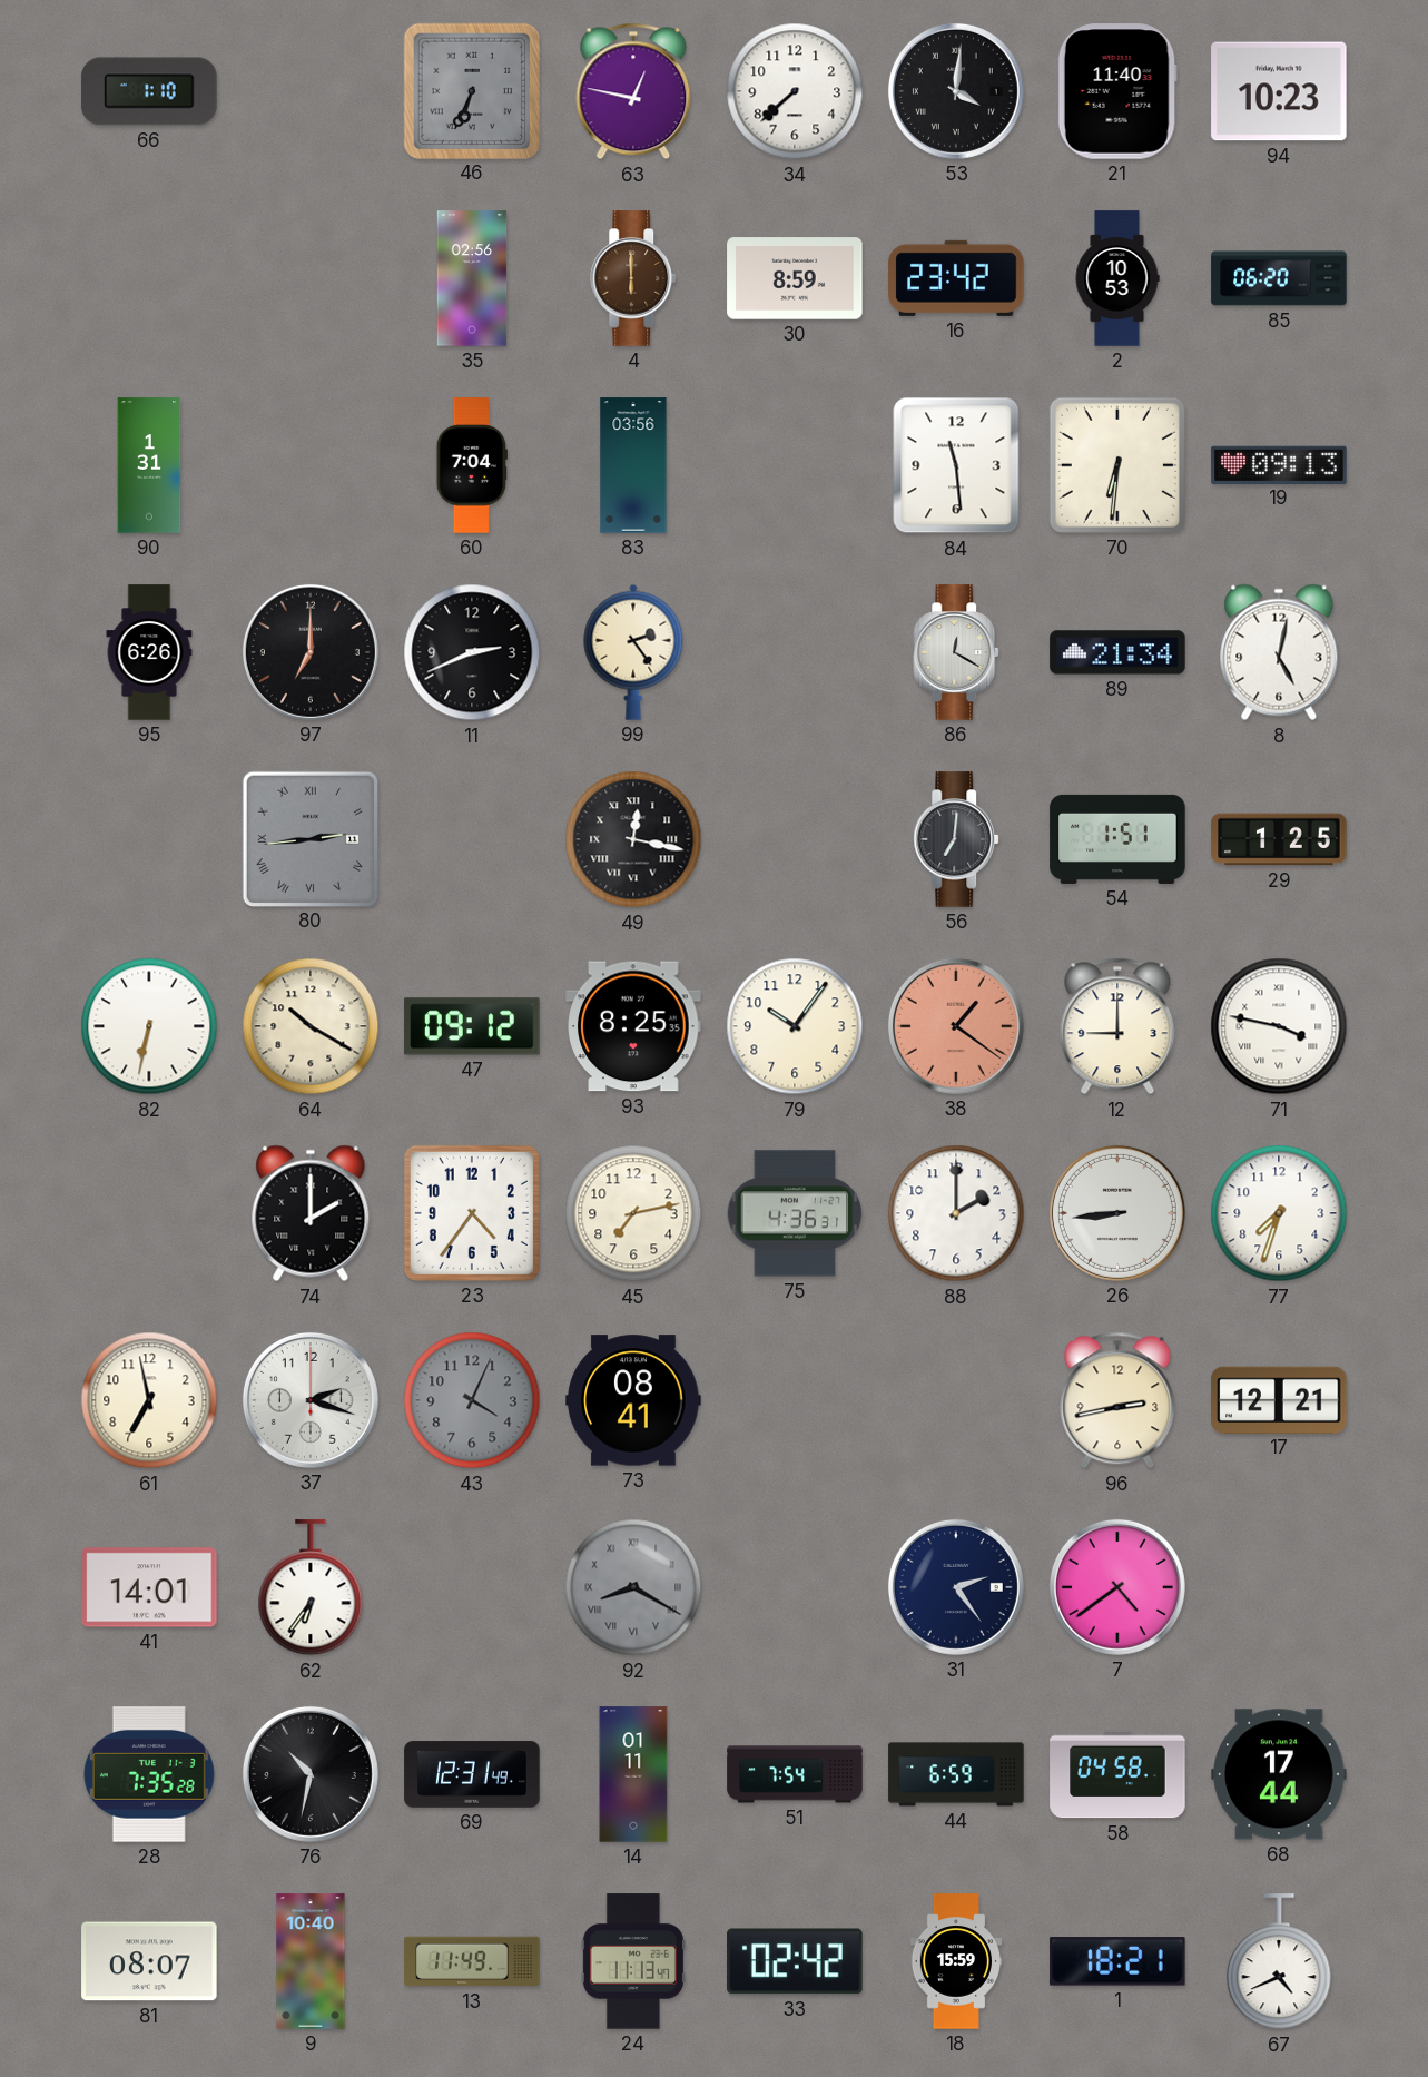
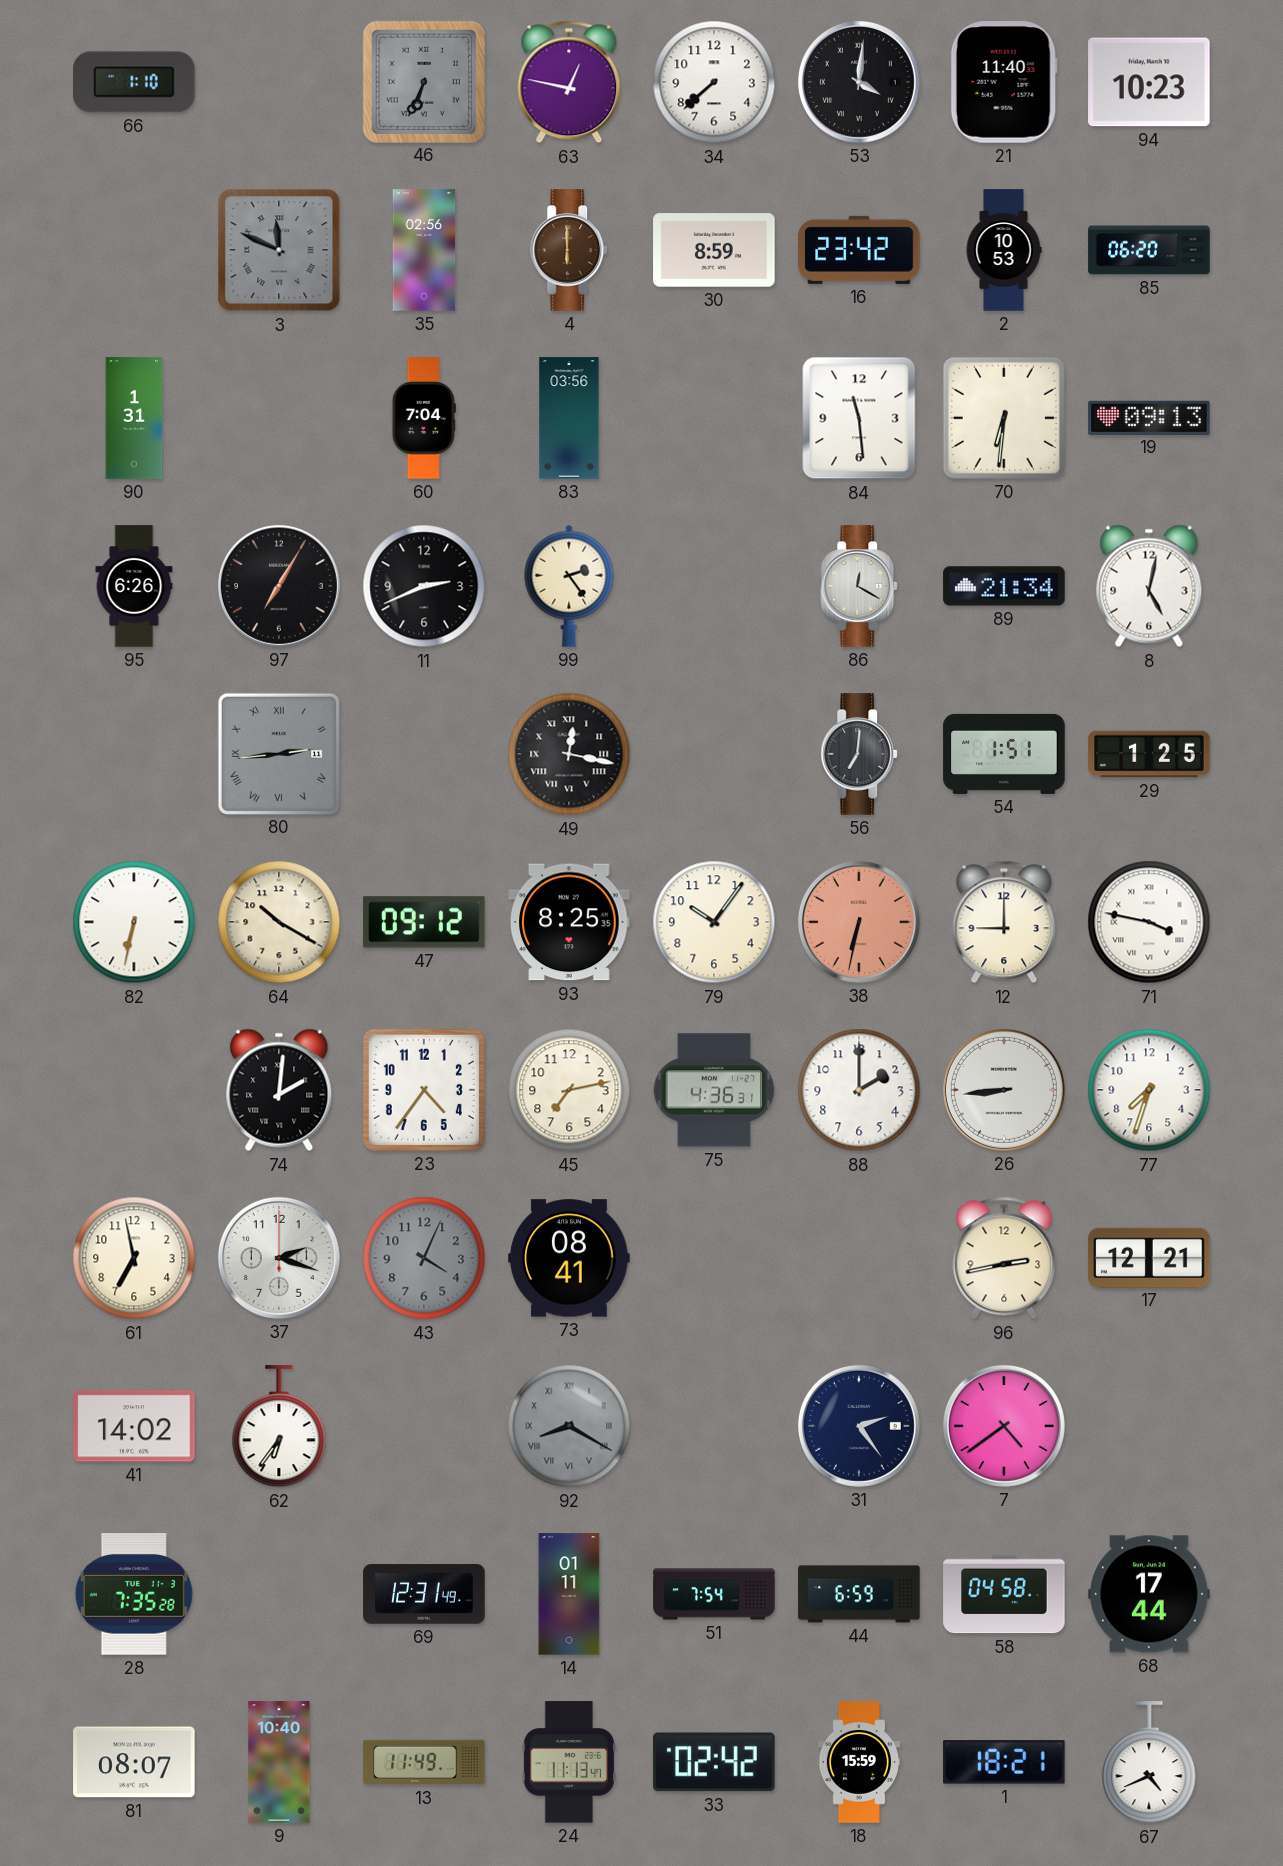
3: none -> 11:49
97: 7:00 -> 7:05
38: 1:21 -> 6:32
74: 2:00 -> 2:01
41: 14:01 -> 14:02
76: 10:32 -> none
